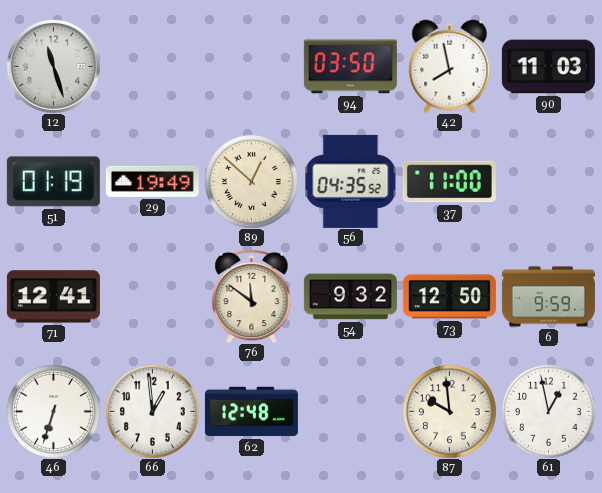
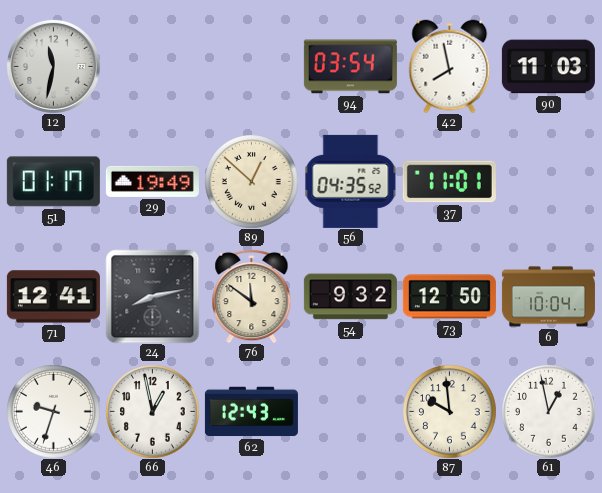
12: 11:27 -> 11:32
94: 03:50 -> 03:54
51: 01:19 -> 01:17
37: 11:00 -> 11:01
24: none -> 8:13
6: 9:59 -> 10:04
46: 6:33 -> 9:33
66: 12:59 -> 12:58
62: 12:48 -> 12:43
